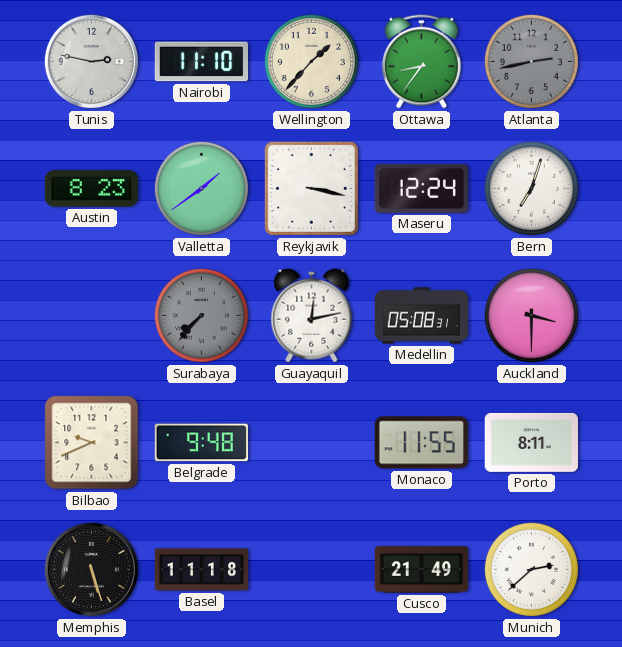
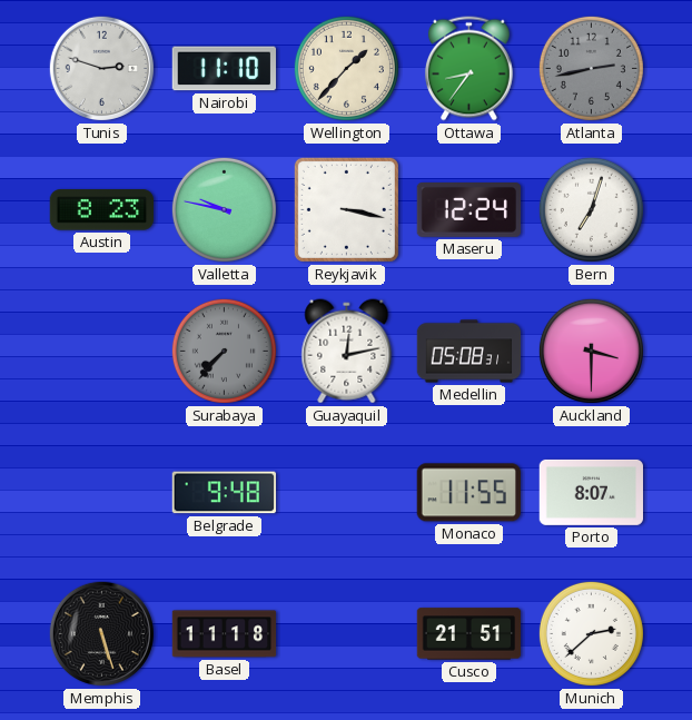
Tunis: 2:47 -> 2:48
Valletta: 1:39 -> 9:47
Bilbao: 9:41 -> none
Porto: 8:11 -> 8:07
Cusco: 21:49 -> 21:51
